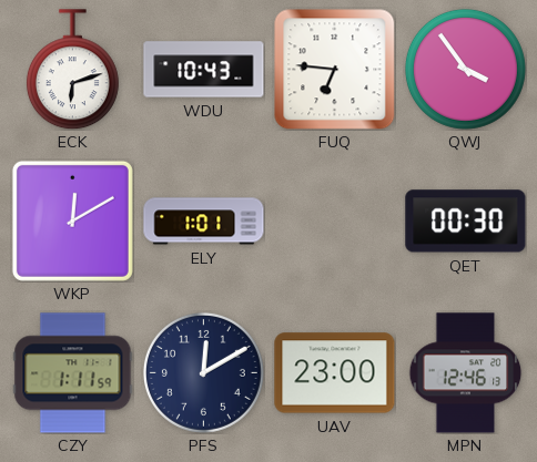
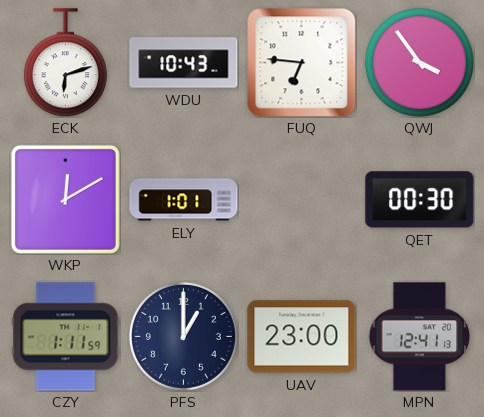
PFS: 12:10 -> 1:00
MPN: 12:46 -> 12:41
